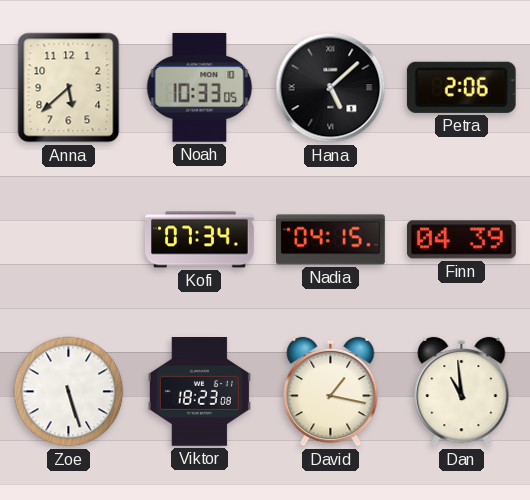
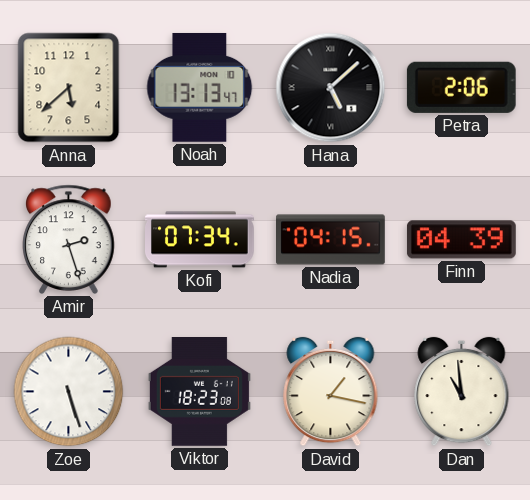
Noah: 10:33 -> 13:13
Amir: none -> 2:27
